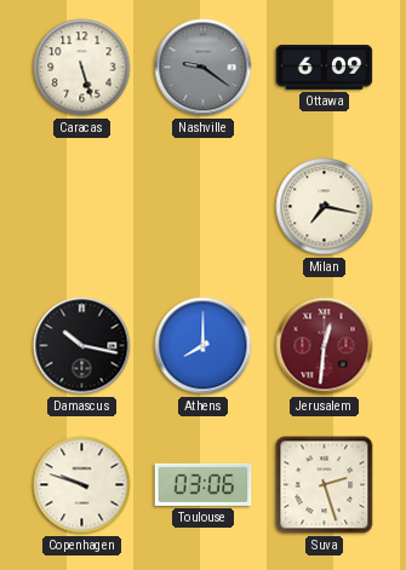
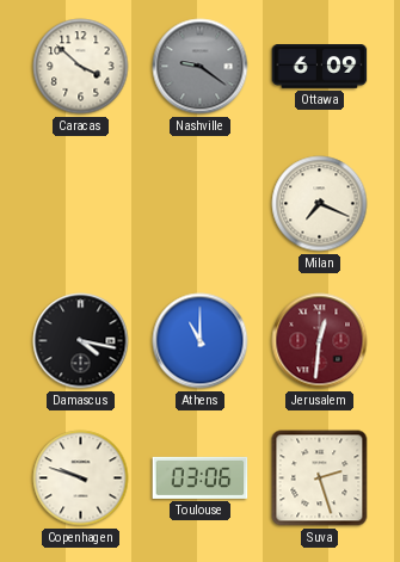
Caracas: 5:27 -> 3:52
Milan: 7:17 -> 7:19
Damascus: 10:17 -> 4:17
Athens: 8:00 -> 11:00
